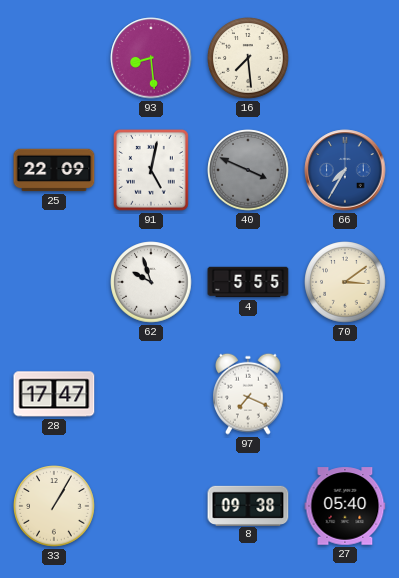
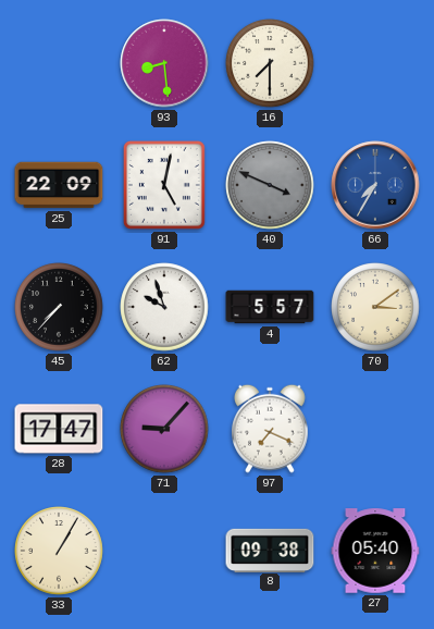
16: 7:29 -> 7:30
45: none -> 7:37
4: 5:55 -> 5:57
71: none -> 9:07
